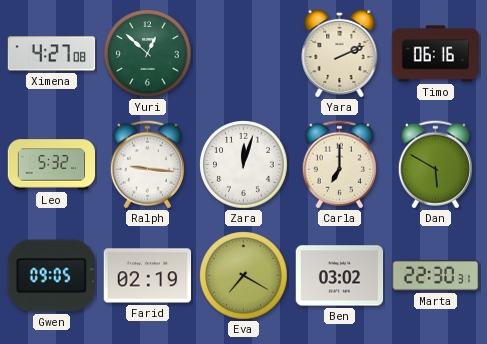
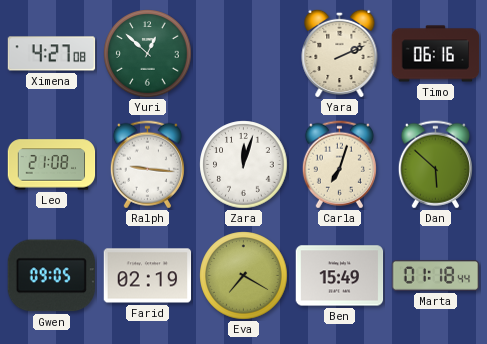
Leo: 5:32 -> 21:08
Carla: 7:00 -> 7:03
Dan: 5:50 -> 5:52
Ben: 03:02 -> 15:49
Marta: 22:30 -> 01:18
